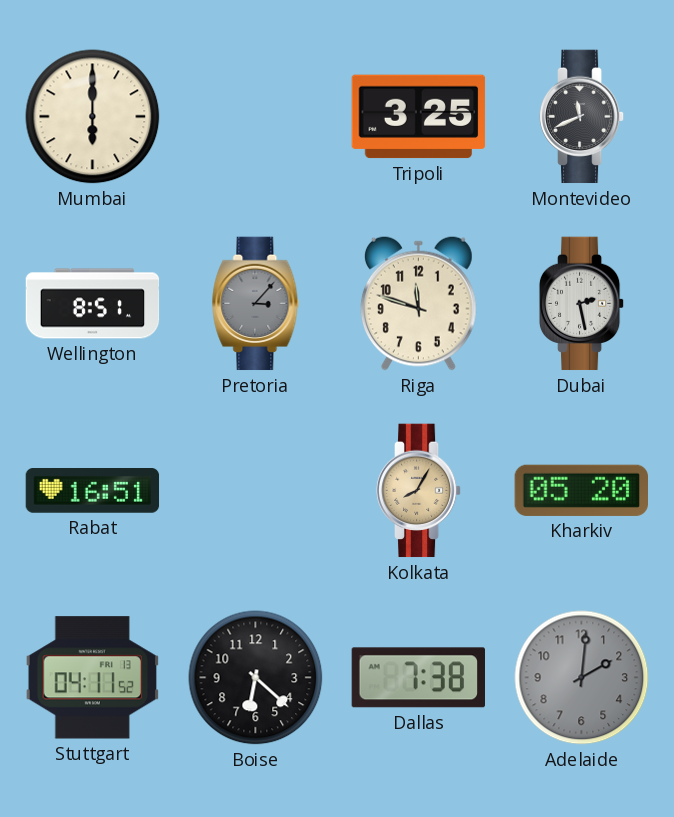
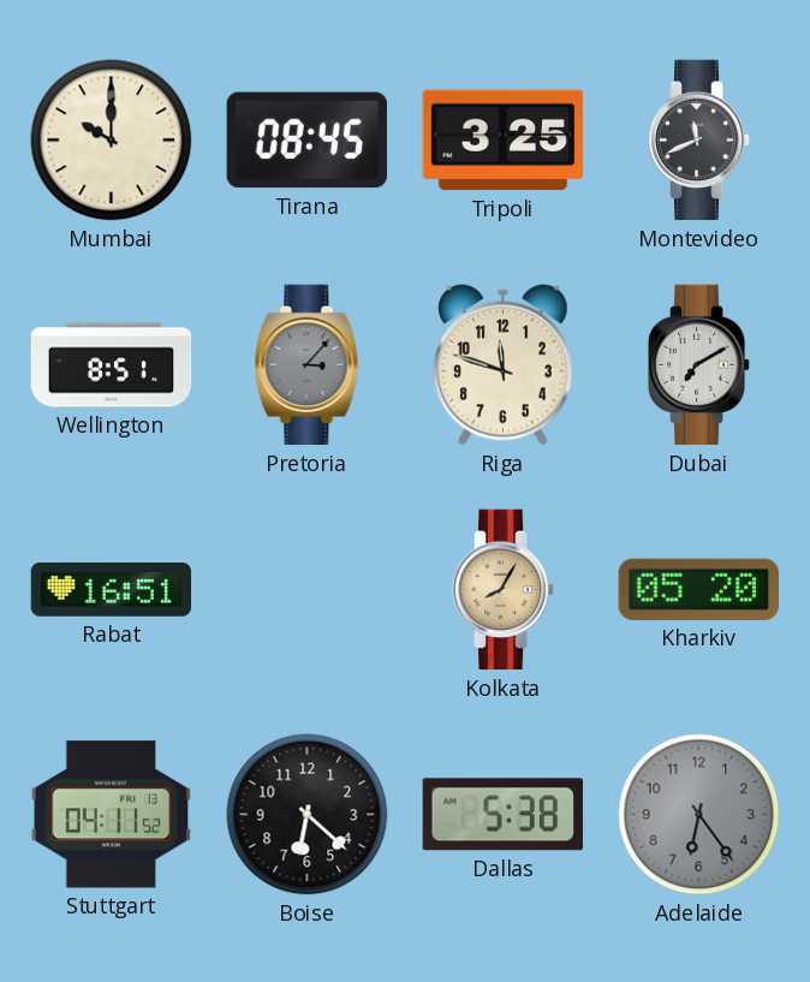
Mumbai: 6:00 -> 10:00
Tirana: none -> 08:45
Dubai: 2:28 -> 7:10
Dallas: 7:38 -> 5:38
Adelaide: 2:01 -> 6:24
